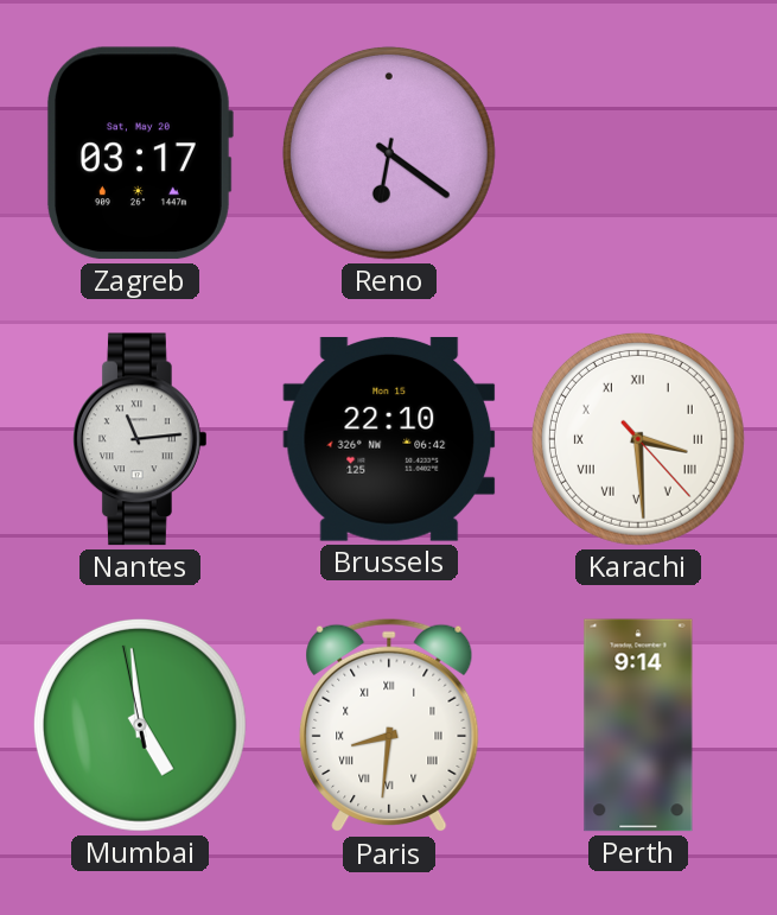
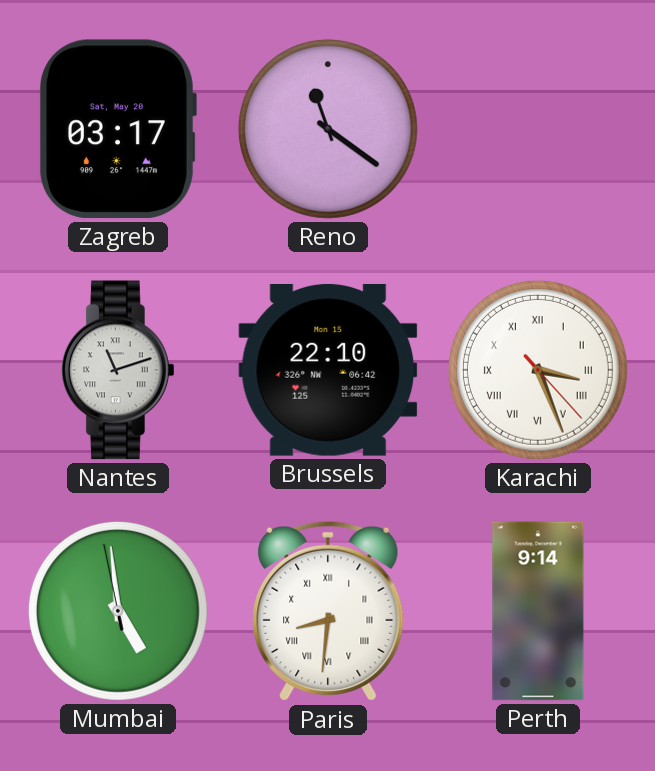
Reno: 6:21 -> 11:21
Nantes: 11:14 -> 11:12
Karachi: 3:29 -> 3:26
